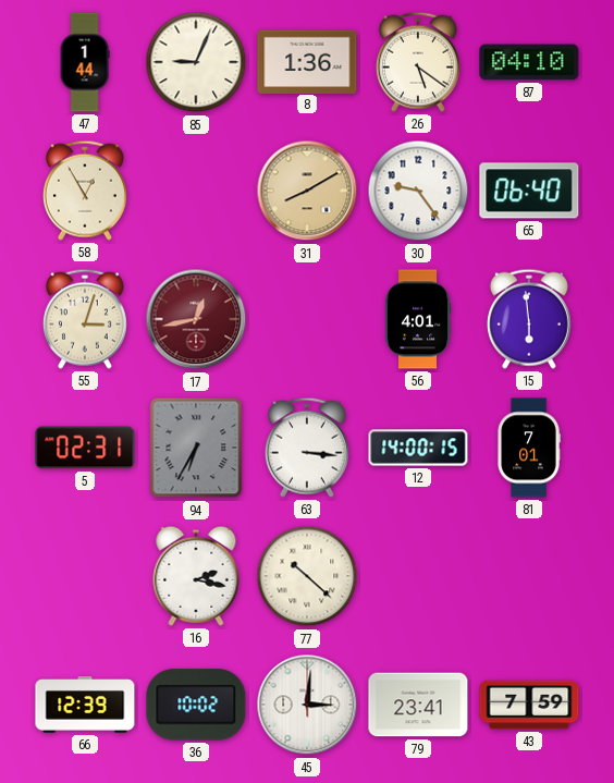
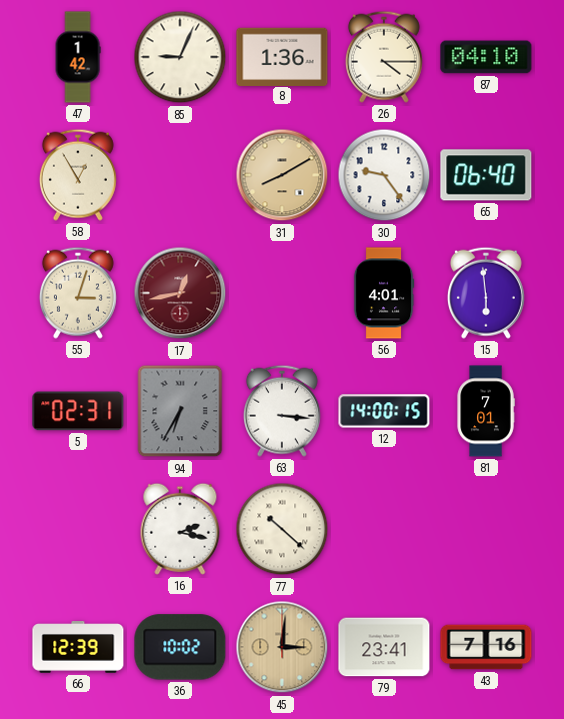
47: 1:44 -> 1:42
26: 5:21 -> 4:15
45 dial: white -> champagne
43: 7:59 -> 7:16
